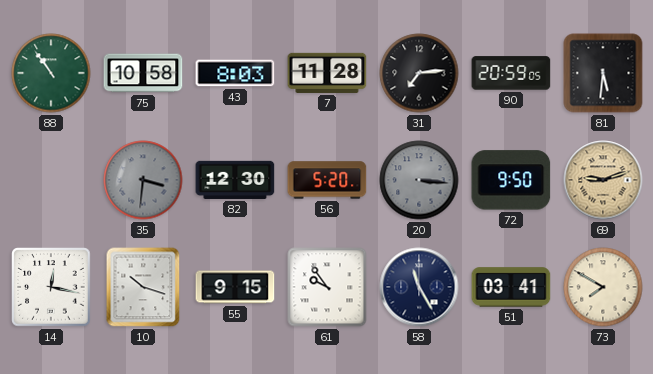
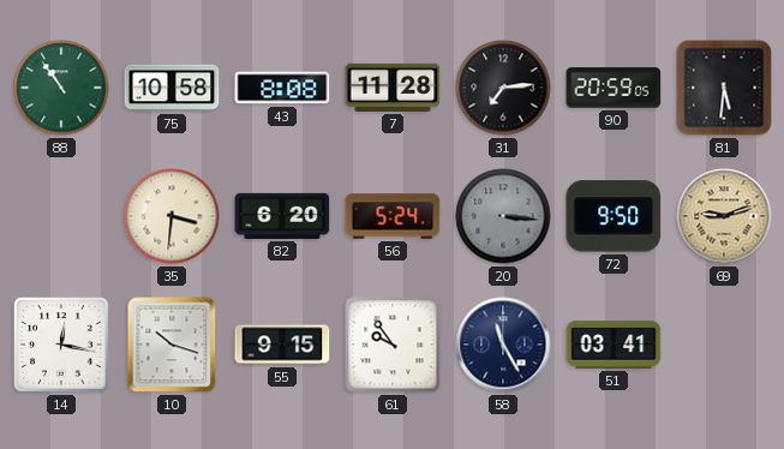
43: 8:03 -> 8:08
35 dial: grey -> cream
82: 12:30 -> 6:20
56: 5:20 -> 5:24
73: 7:50 -> none
